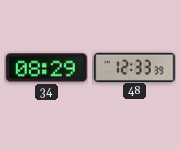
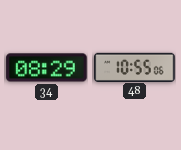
48: 12:33 -> 10:55
